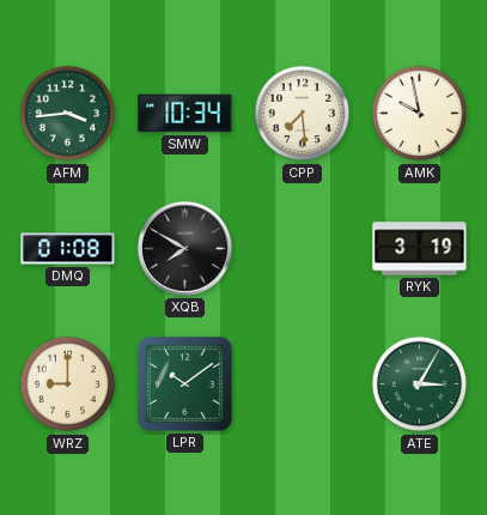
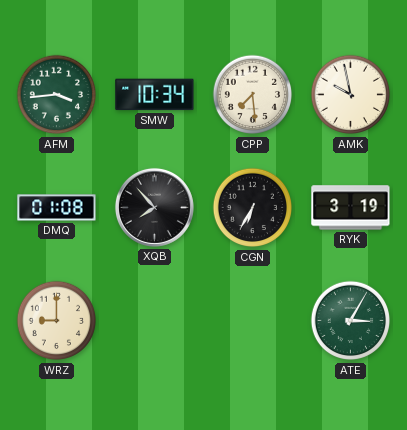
XQB: 7:50 -> 7:53
CGN: none -> 6:35
LPR: 10:09 -> none
